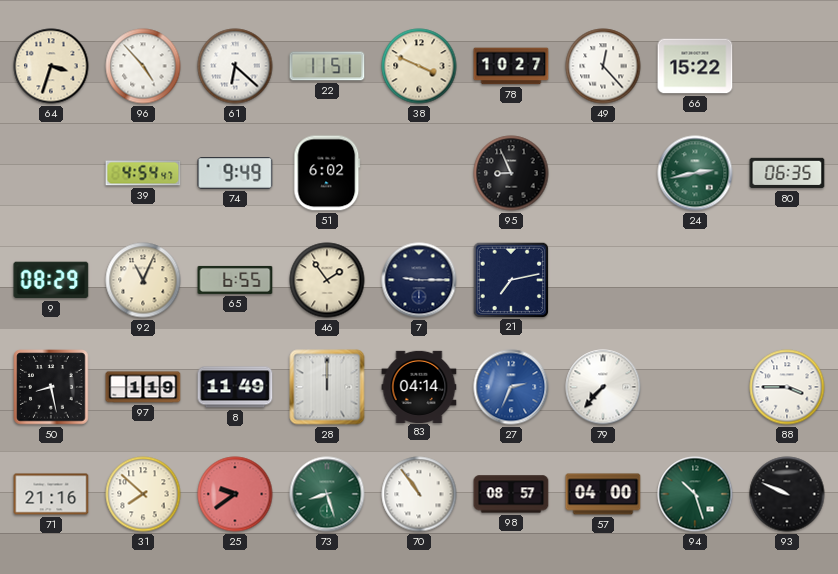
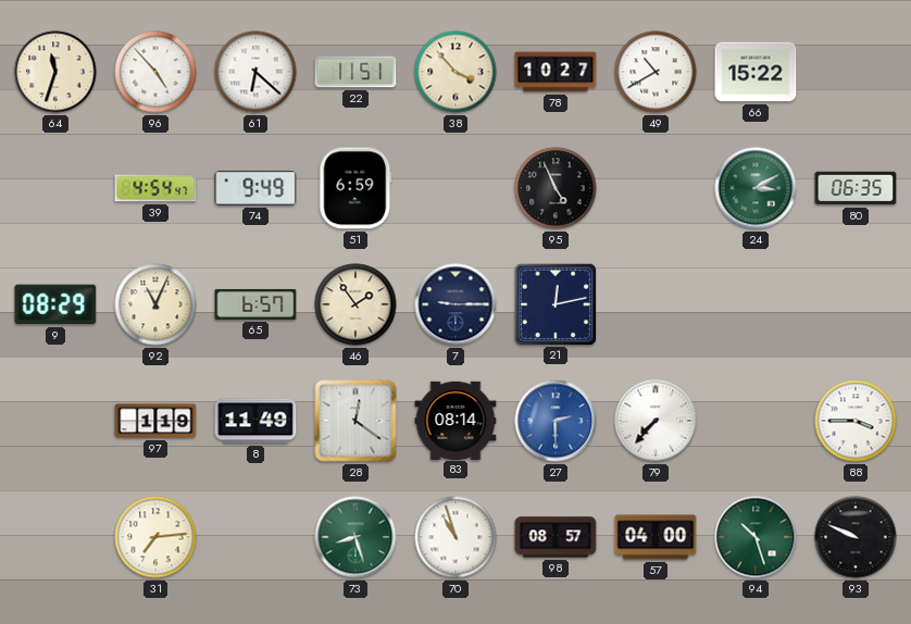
64: 3:33 -> 11:33
38: 3:49 -> 3:53
49: 12:23 -> 10:40
51: 6:02 -> 6:59
95: 8:56 -> 4:56
24: 2:43 -> 3:10
65: 6:55 -> 6:57
21: 7:13 -> 12:13
50: 8:28 -> none
28: 12:00 -> 12:21
83: 04:14 -> 08:14
27: 2:34 -> 2:30
71: 21:16 -> none
31: 7:52 -> 7:14
25: 9:39 -> none
70: 10:54 -> 10:57
